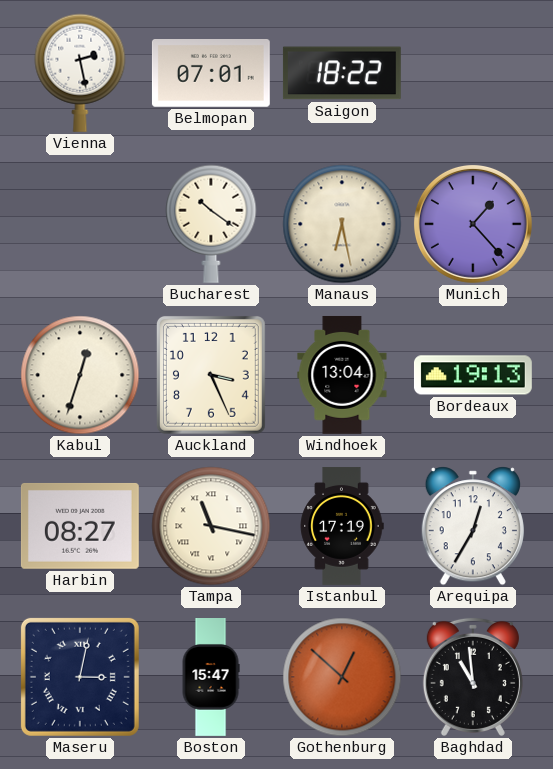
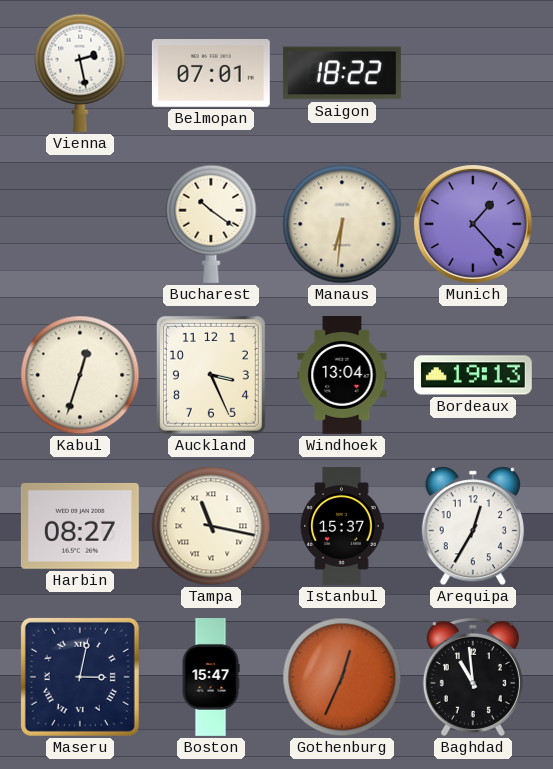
Manaus: 6:28 -> 6:31
Istanbul: 17:19 -> 15:37
Gothenburg: 12:52 -> 12:34
